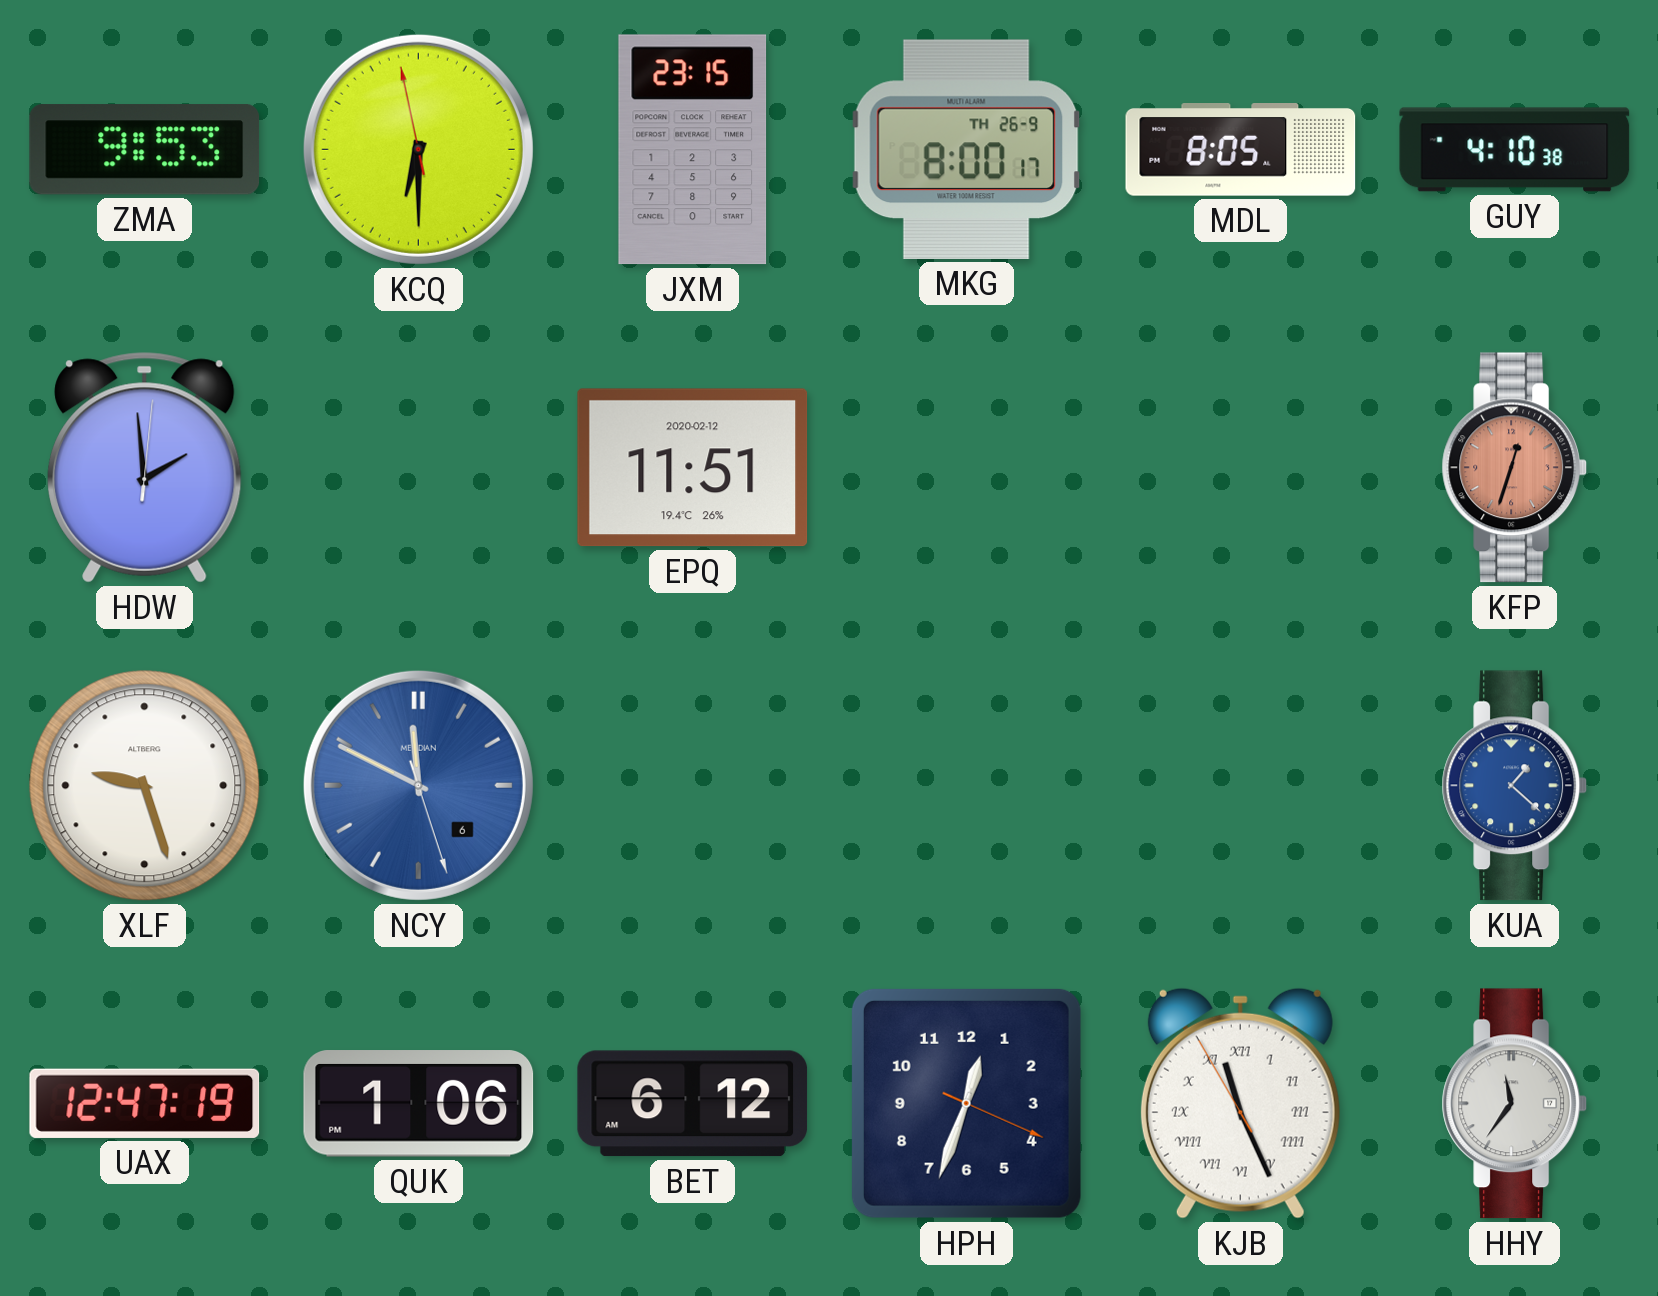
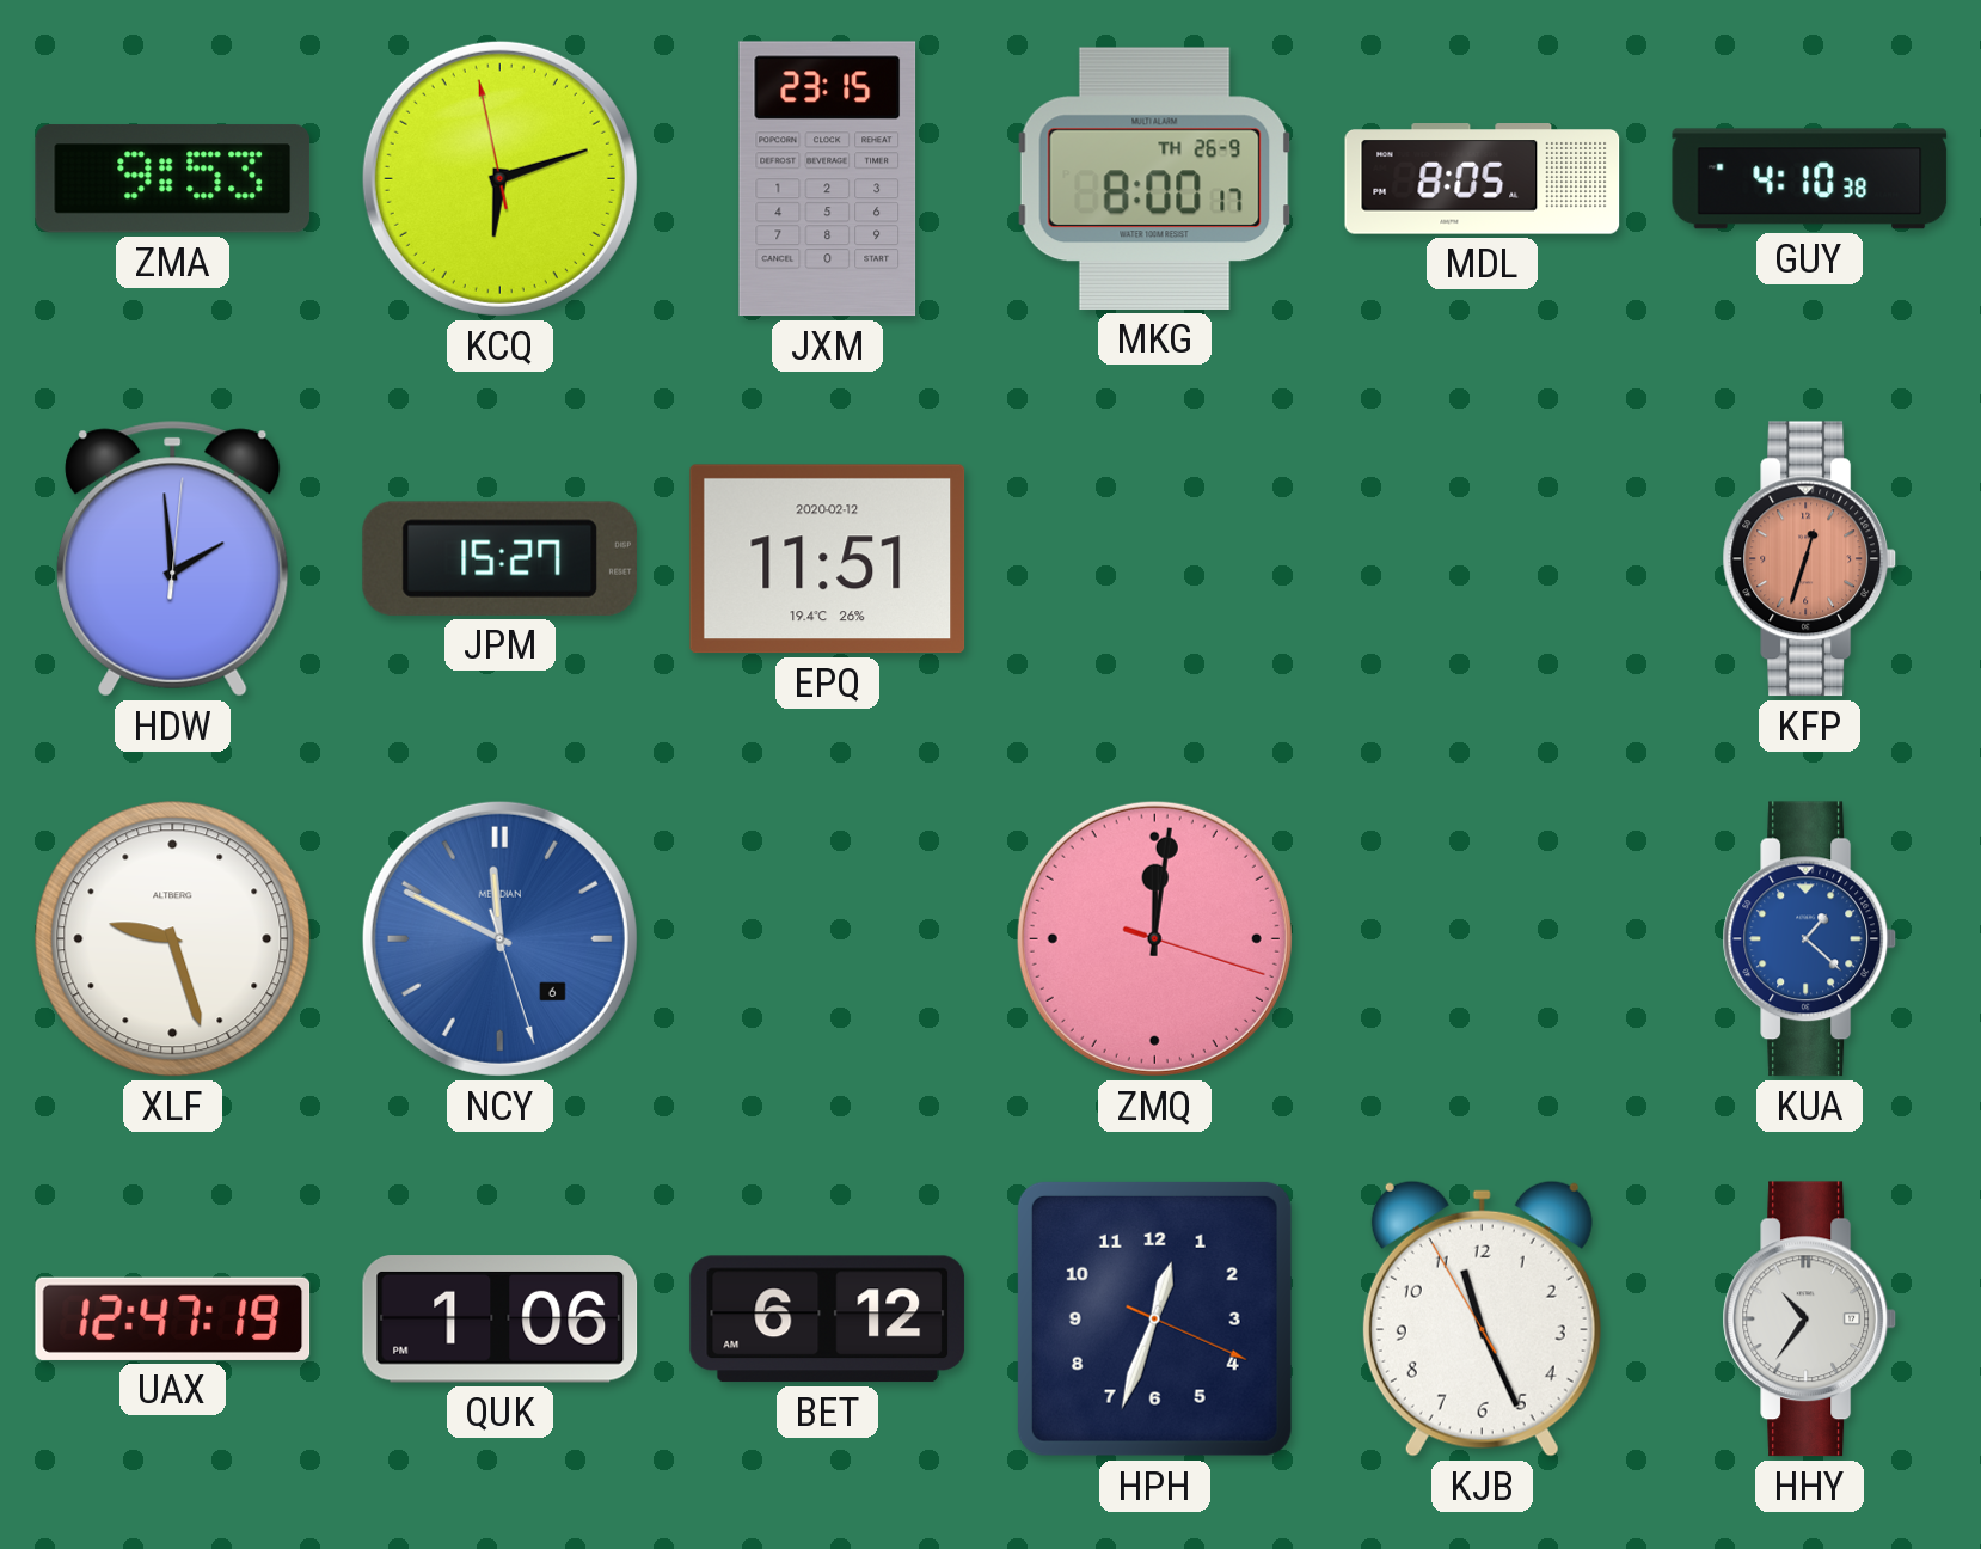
KCQ: 6:29 -> 6:11
JPM: none -> 15:27
ZMQ: none -> 12:01
KJB numerals: Roman -> Arabic
HHY: 11:36 -> 10:36
